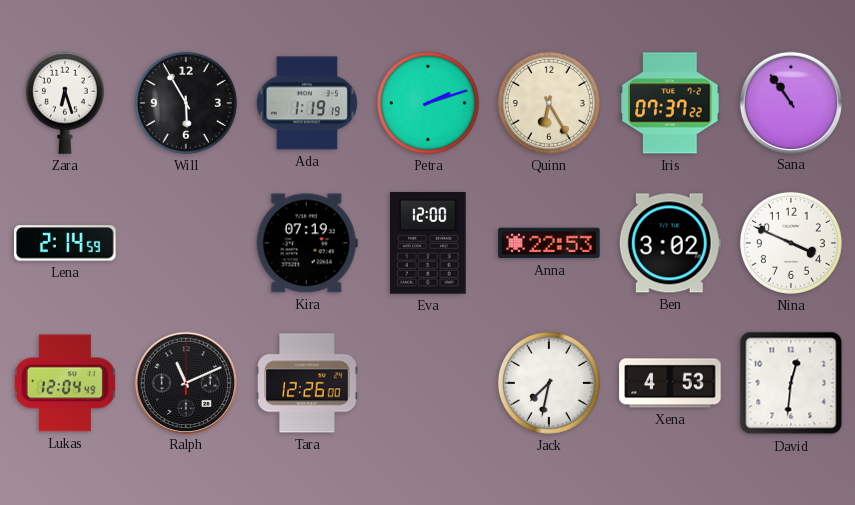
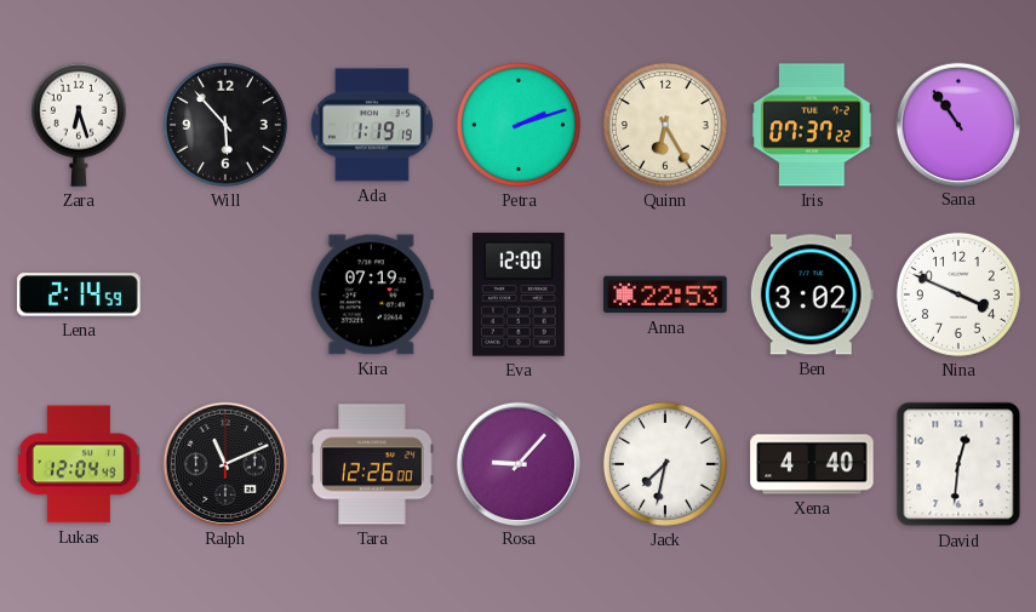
Will: 5:55 -> 5:53
Rosa: none -> 9:07
Xena: 4:53 -> 4:40
